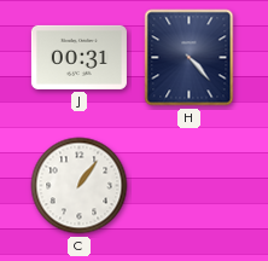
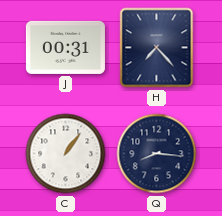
H: 4:23 -> 7:23
Q: none -> 8:16
